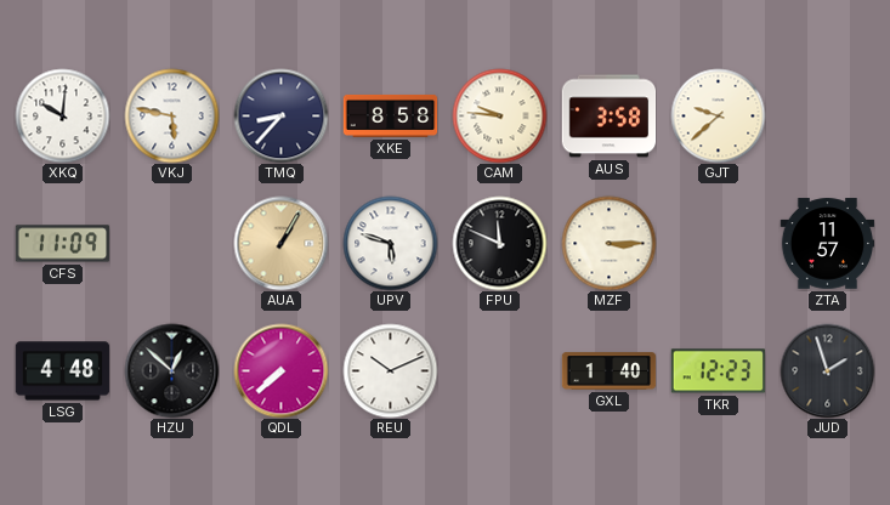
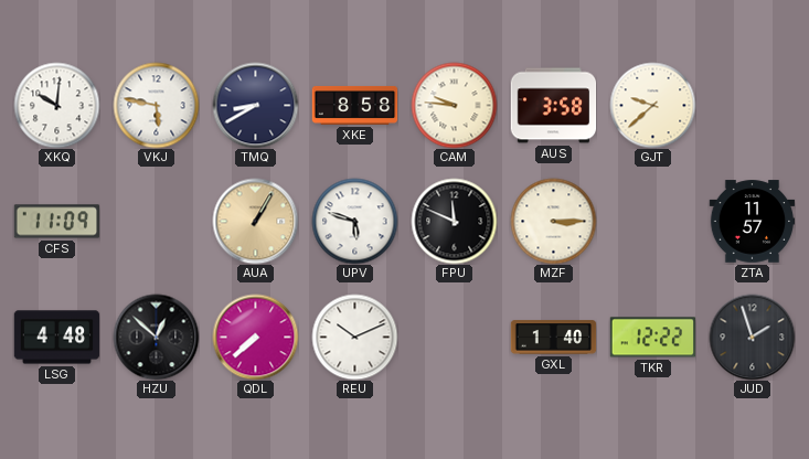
TMQ: 8:37 -> 8:40
TKR: 12:23 -> 12:22
